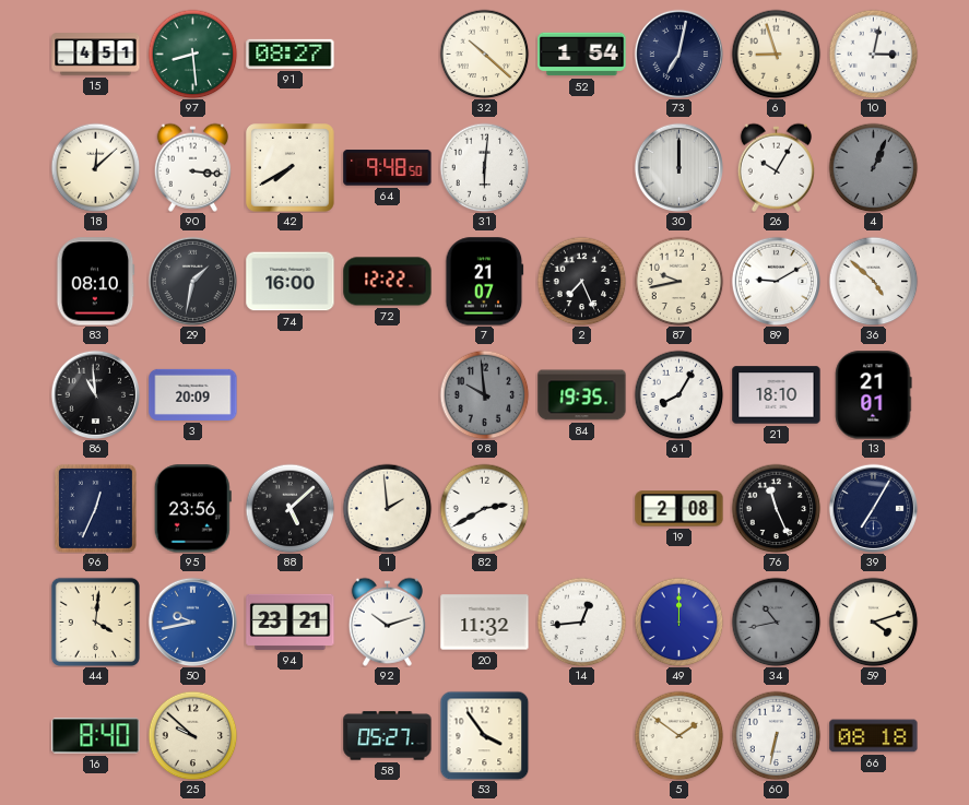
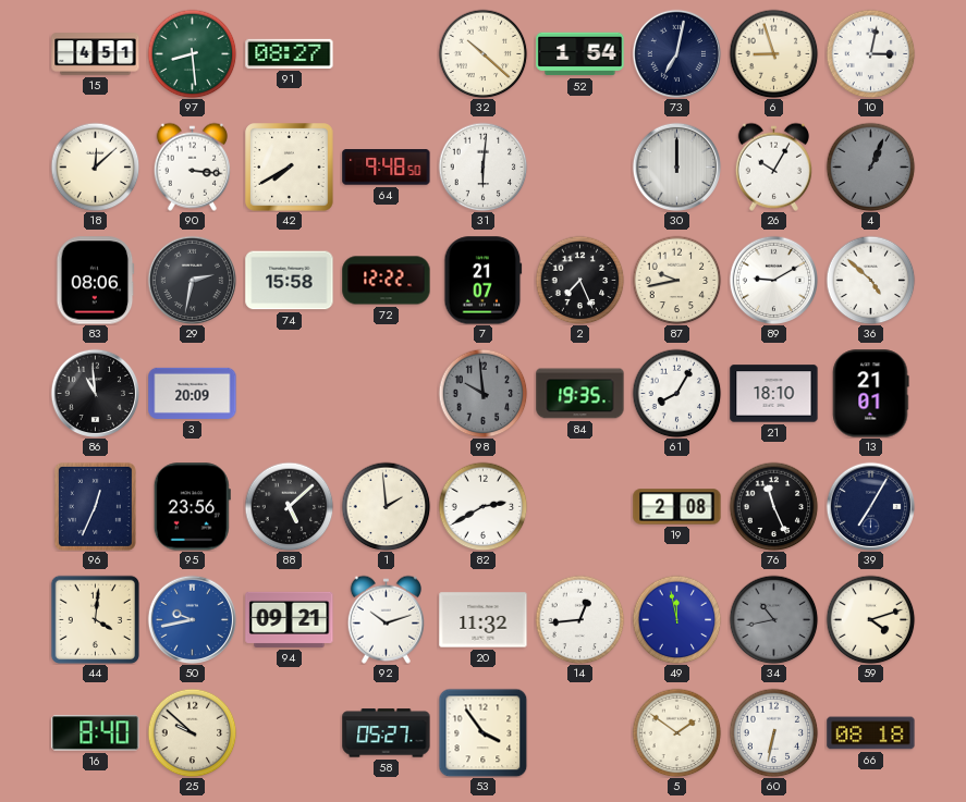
83: 08:10 -> 08:06
29: 1:32 -> 2:32
74: 16:00 -> 15:58
94: 23:21 -> 09:21
49: 12:00 -> 11:58
